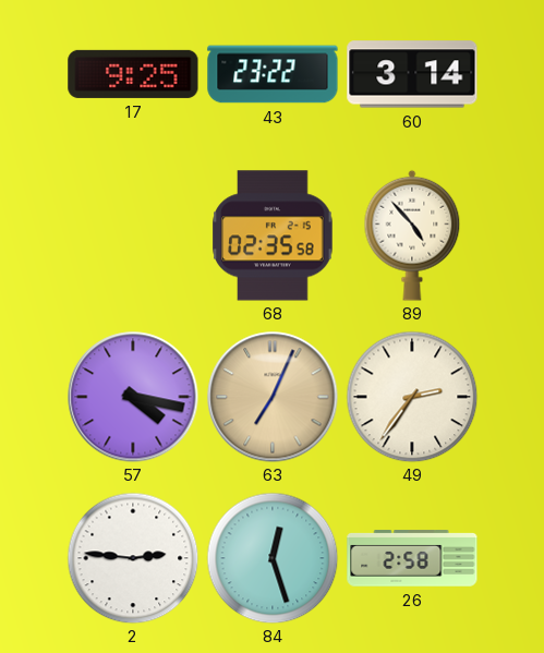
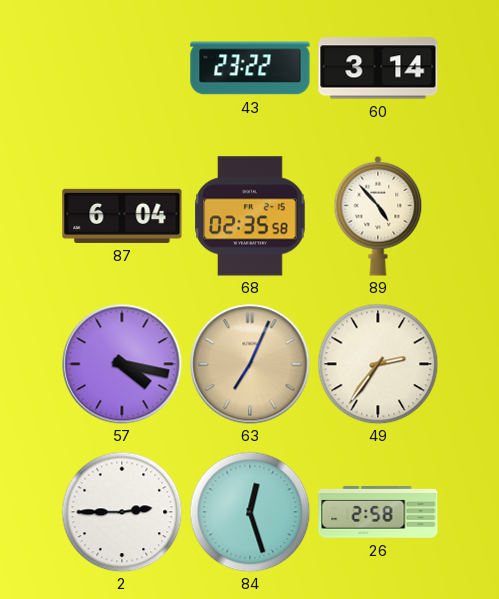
17: 9:25 -> none
87: none -> 6:04
2: 2:46 -> 2:45
